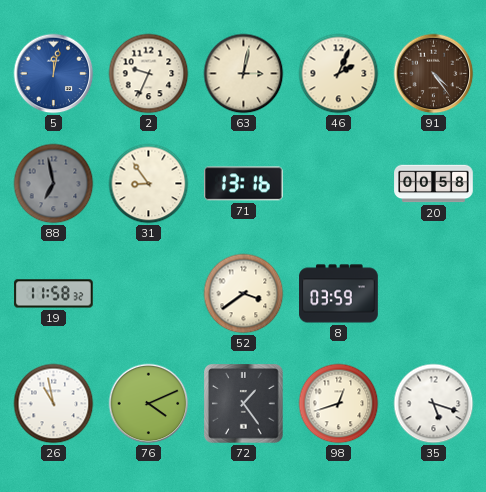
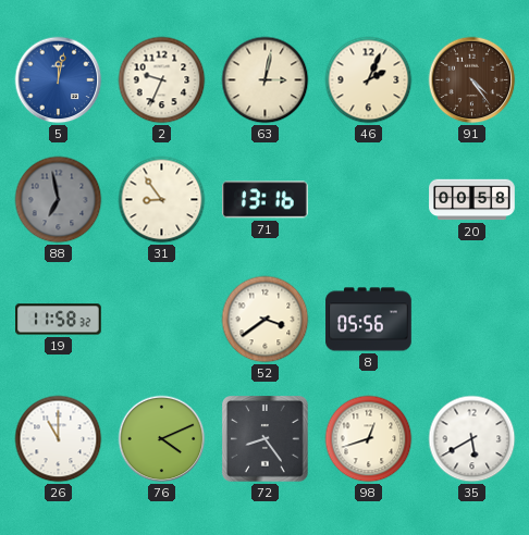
8: 03:59 -> 05:56
26: 10:58 -> 11:00
72: 1:24 -> 8:24
35: 5:18 -> 5:40
